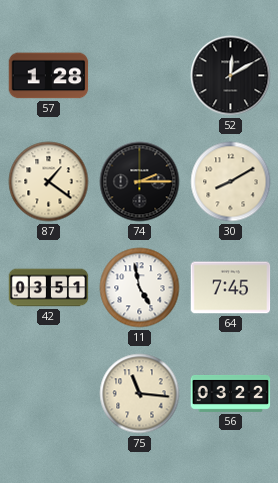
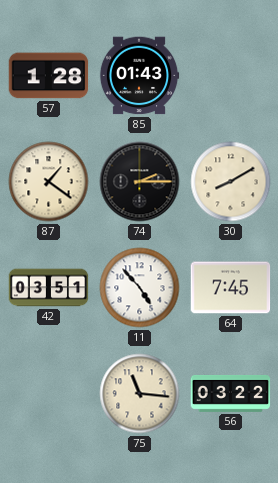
85: none -> 01:43
52: 12:10 -> none
11: 4:58 -> 4:53
